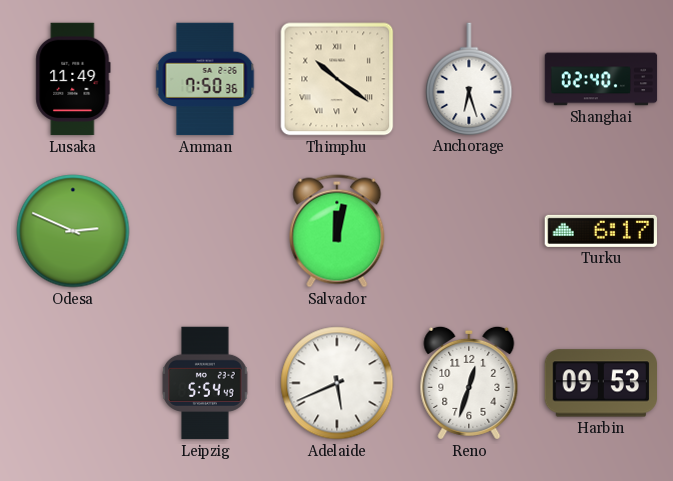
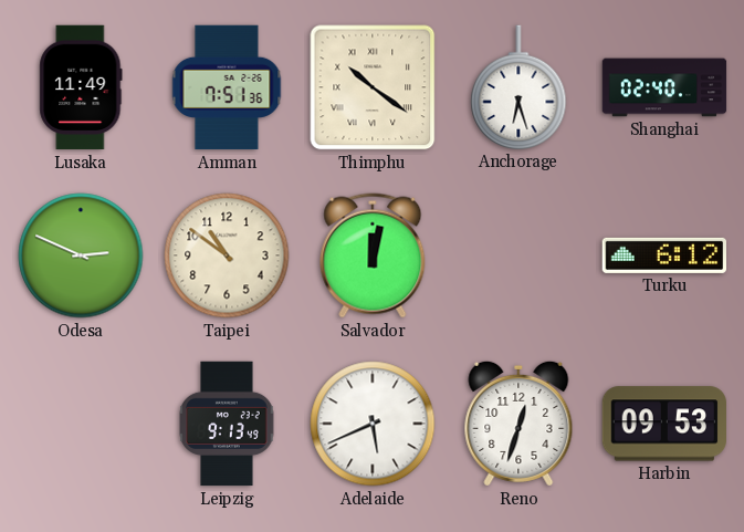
Amman: 7:50 -> 7:51
Taipei: none -> 10:51
Turku: 6:17 -> 6:12
Leipzig: 5:54 -> 9:13
